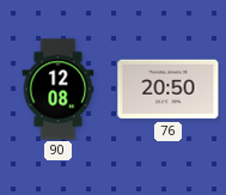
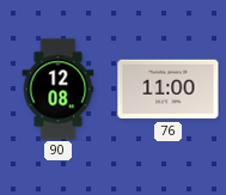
76: 20:50 -> 11:00
